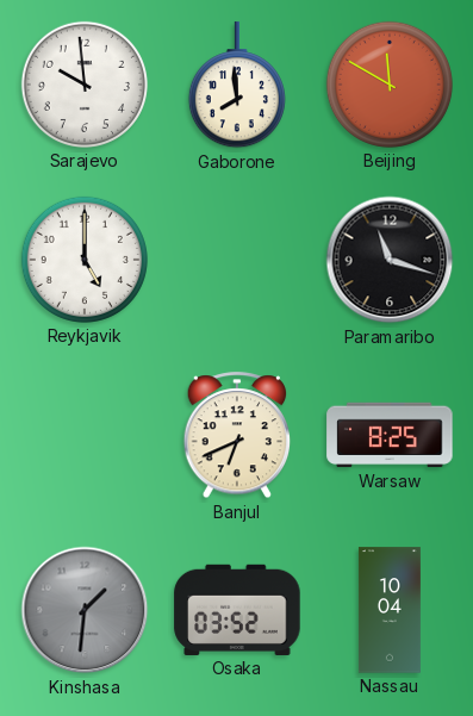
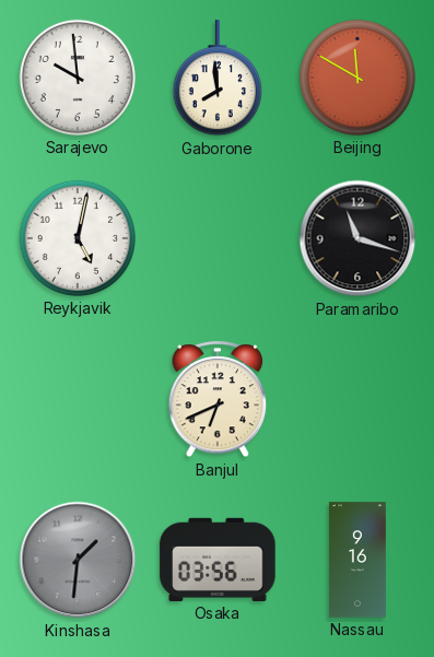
Reykjavik: 5:00 -> 5:02
Warsaw: 8:25 -> none
Osaka: 03:52 -> 03:56
Nassau: 10:04 -> 9:16
